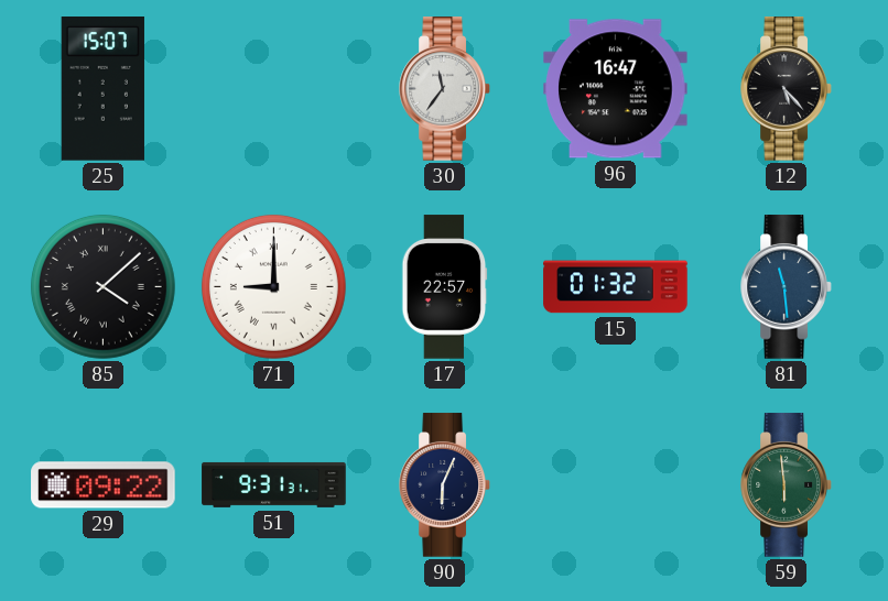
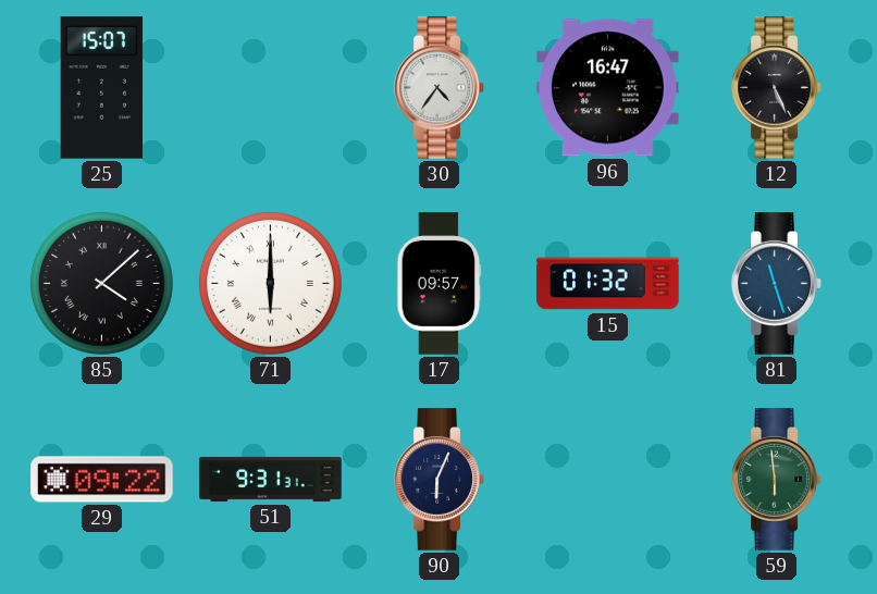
30: 11:36 -> 4:36
12: 5:23 -> 5:26
71: 9:00 -> 6:00
17: 22:57 -> 09:57
81: 11:29 -> 11:27
